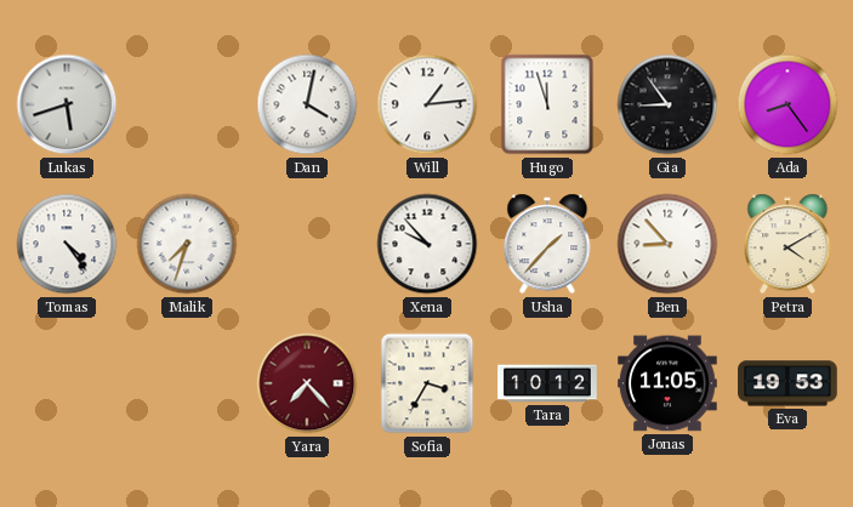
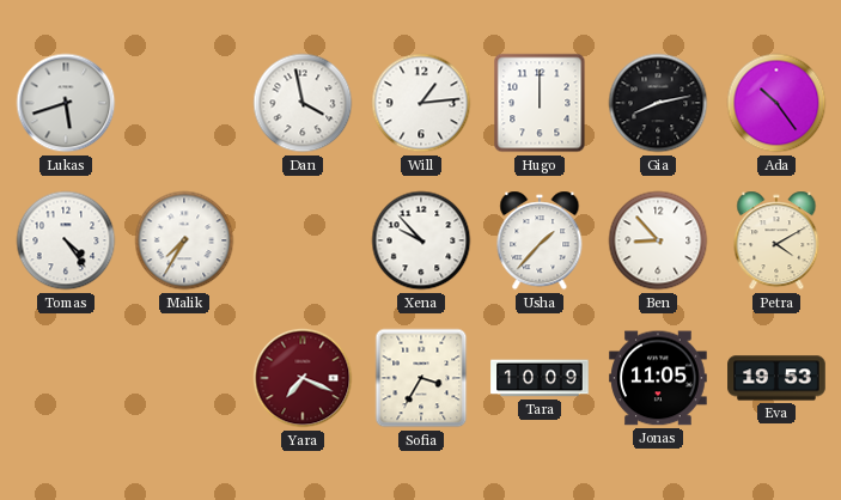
Dan: 4:02 -> 3:58
Hugo: 11:57 -> 12:00
Gia: 8:54 -> 8:13
Ada: 8:24 -> 10:24
Malik: 7:33 -> 7:35
Yara: 7:23 -> 7:19
Tara: 10:12 -> 10:09
